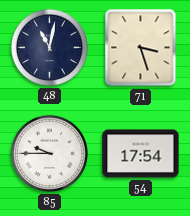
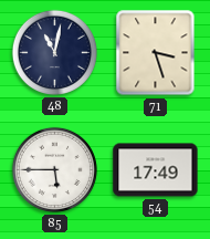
85: 9:45 -> 5:45
54: 17:54 -> 17:49
